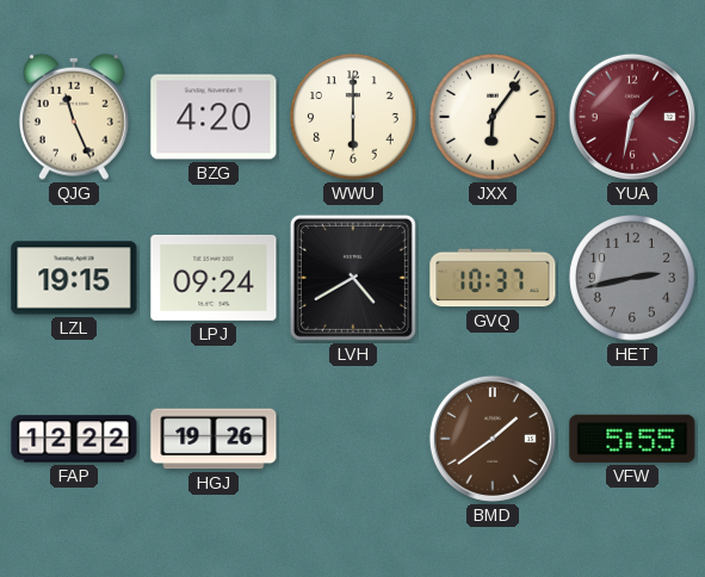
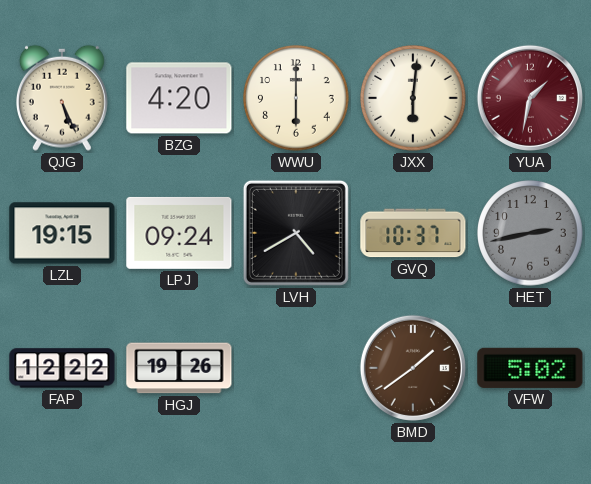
QJG: 11:26 -> 5:26
JXX: 6:06 -> 6:01
VFW: 5:55 -> 5:02
